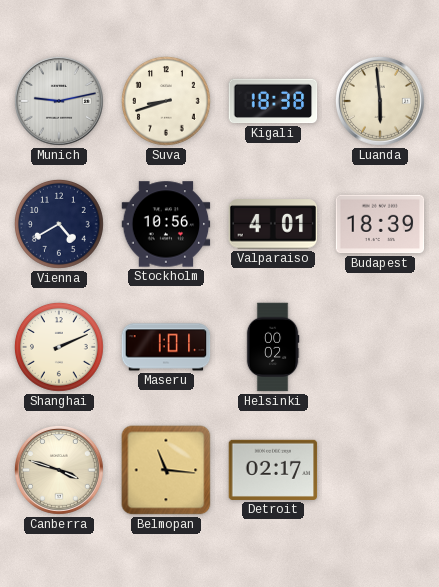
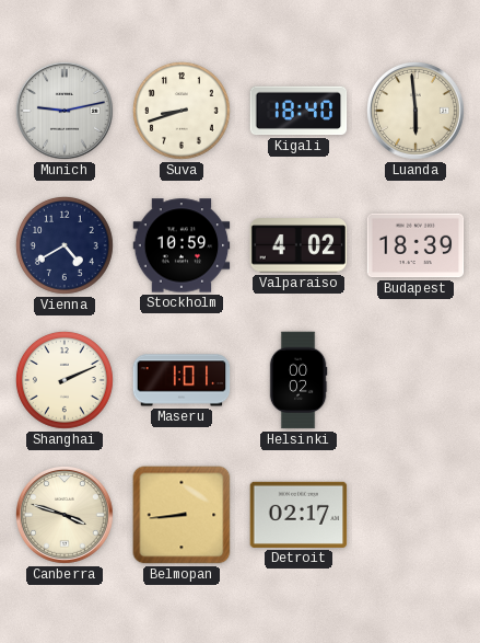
Kigali: 18:38 -> 18:40
Stockholm: 10:56 -> 10:59
Valparaiso: 4:01 -> 4:02
Belmopan: 11:16 -> 8:44
